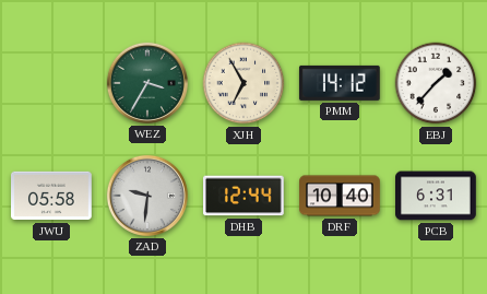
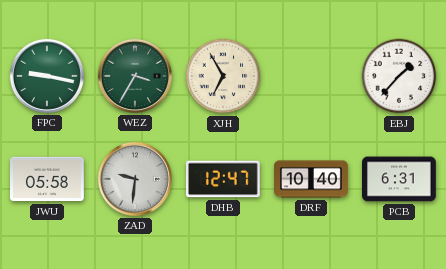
FPC: none -> 9:17
PMM: 14:12 -> none
DHB: 12:44 -> 12:47
